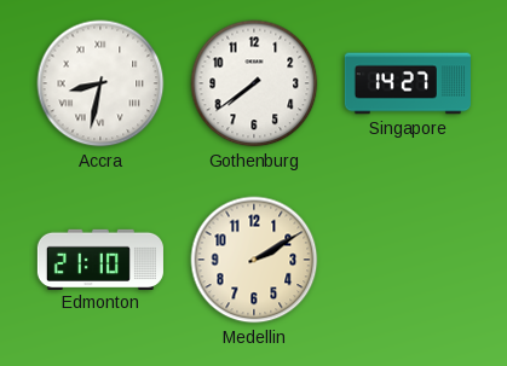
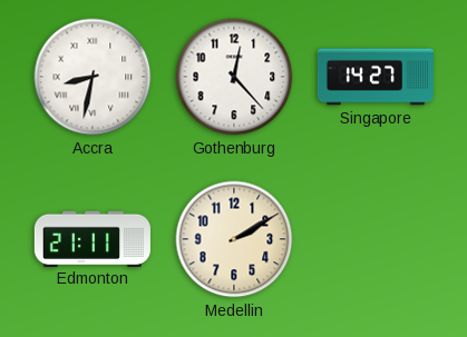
Gothenburg: 7:39 -> 12:23
Edmonton: 21:10 -> 21:11
